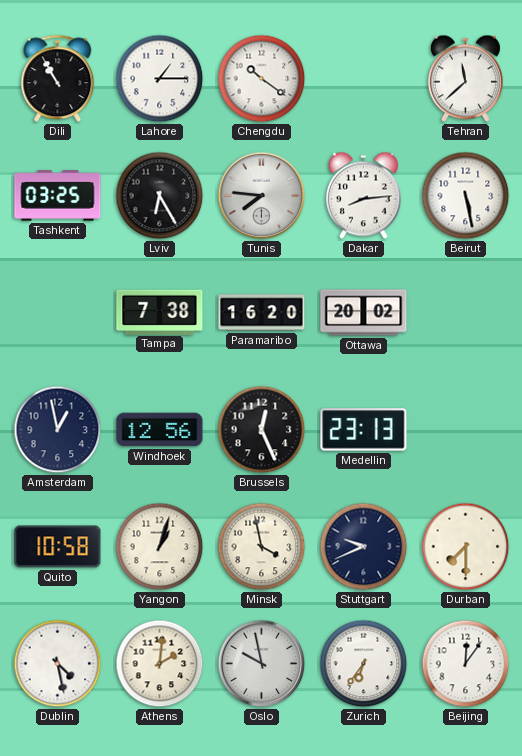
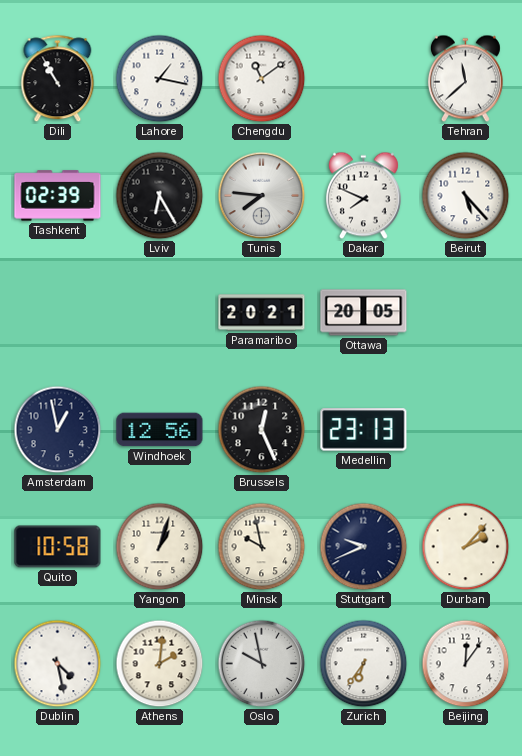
Lahore: 1:15 -> 1:17
Chengdu: 10:21 -> 11:09
Tashkent: 03:25 -> 02:39
Dakar: 8:14 -> 7:49
Beirut: 5:28 -> 5:23
Tampa: 7:38 -> none
Paramaribo: 16:20 -> 20:21
Ottawa: 20:02 -> 20:05
Minsk: 3:58 -> 9:58
Durban: 7:30 -> 2:07
